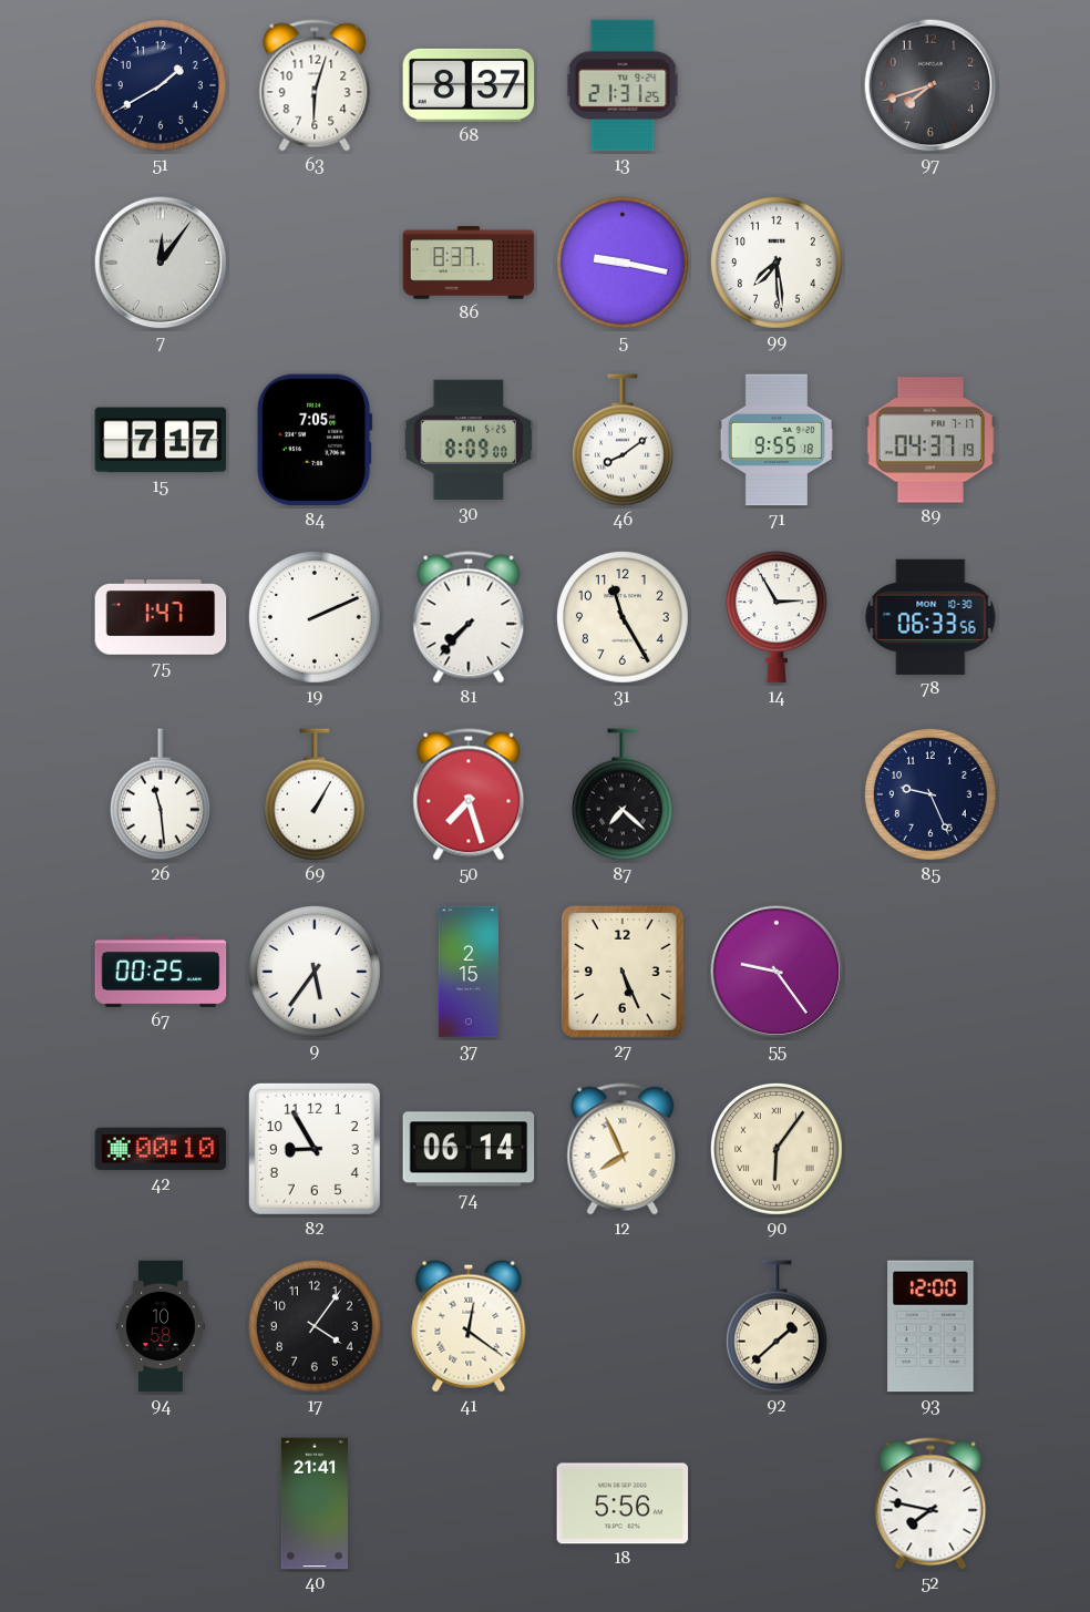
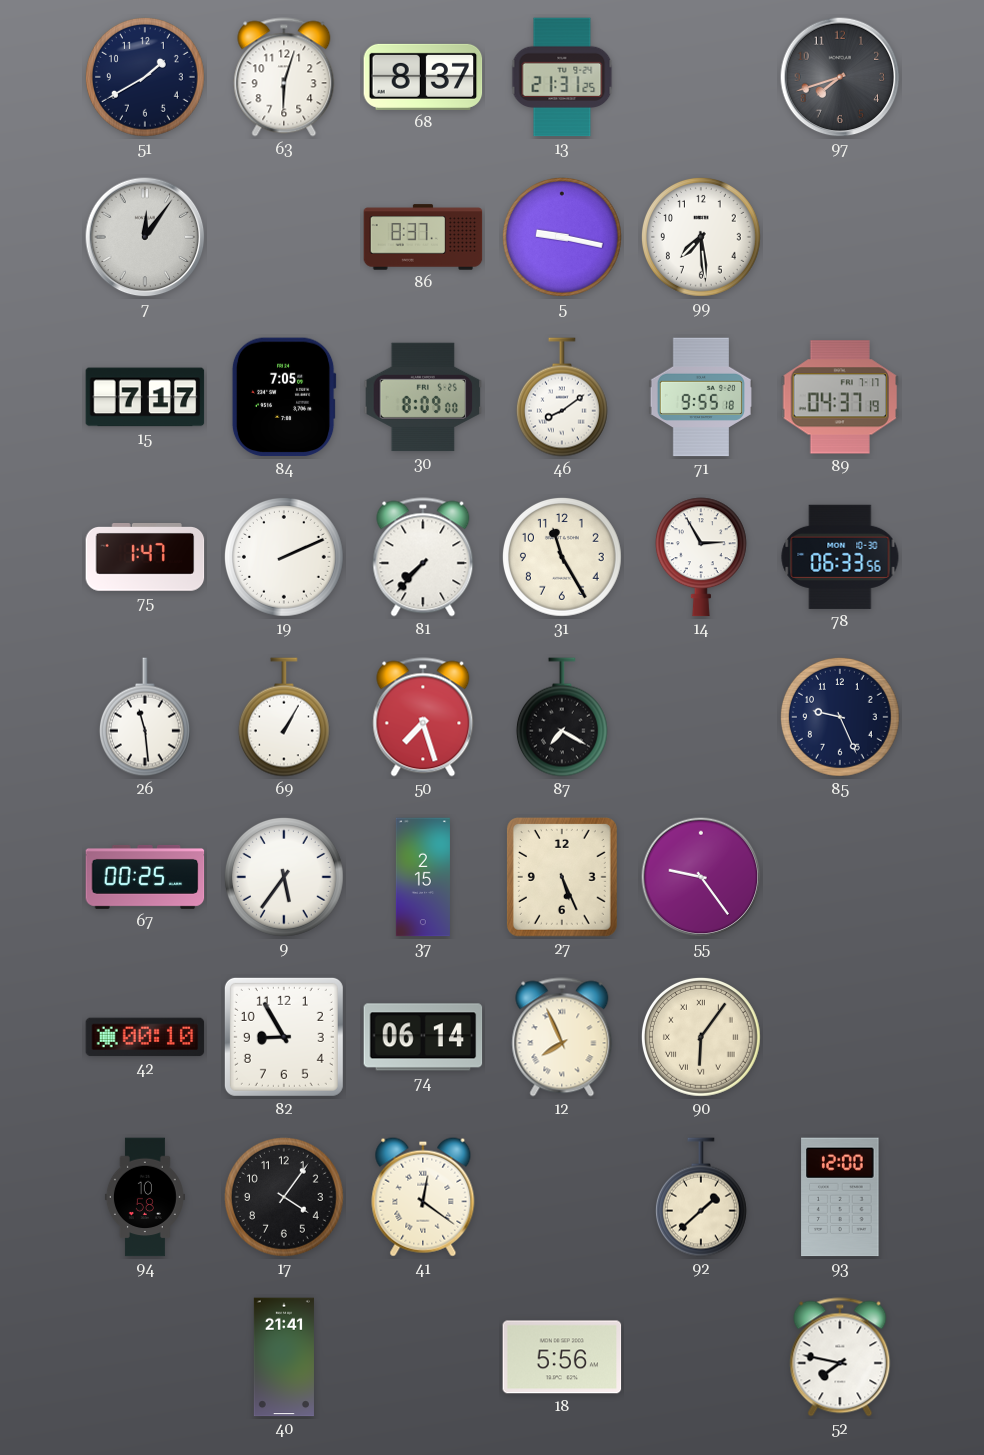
87: 7:22 -> 7:20
